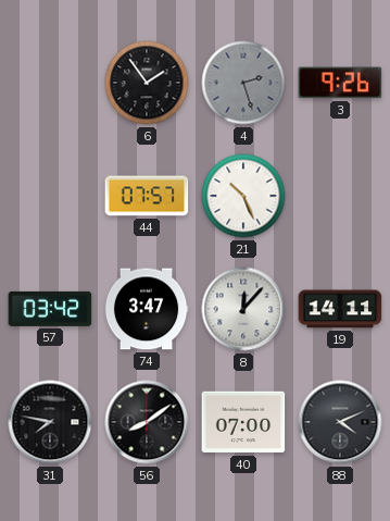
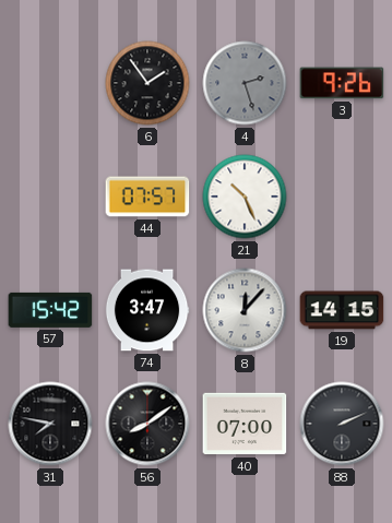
57: 03:42 -> 15:42
19: 14:11 -> 14:15
88: 4:11 -> 2:11
